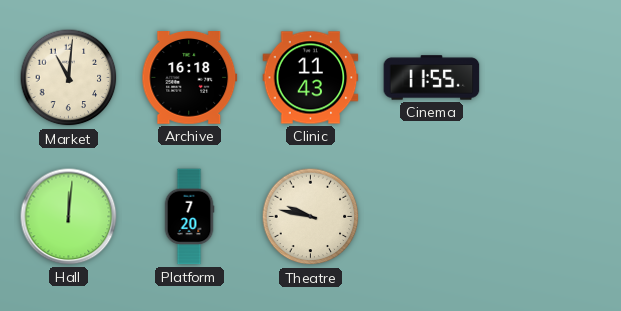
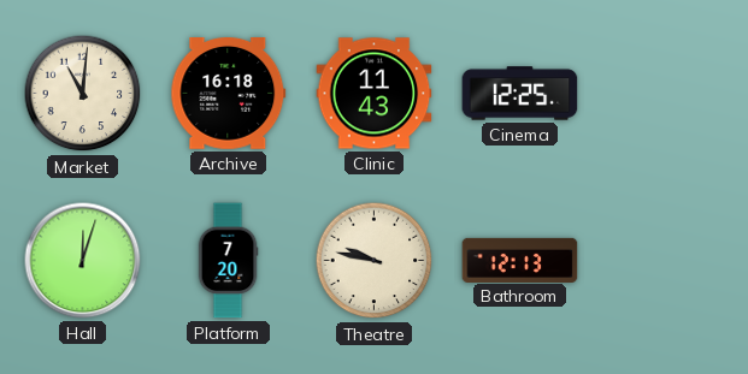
Cinema: 11:55 -> 12:25
Hall: 12:01 -> 12:03
Bathroom: none -> 12:13
